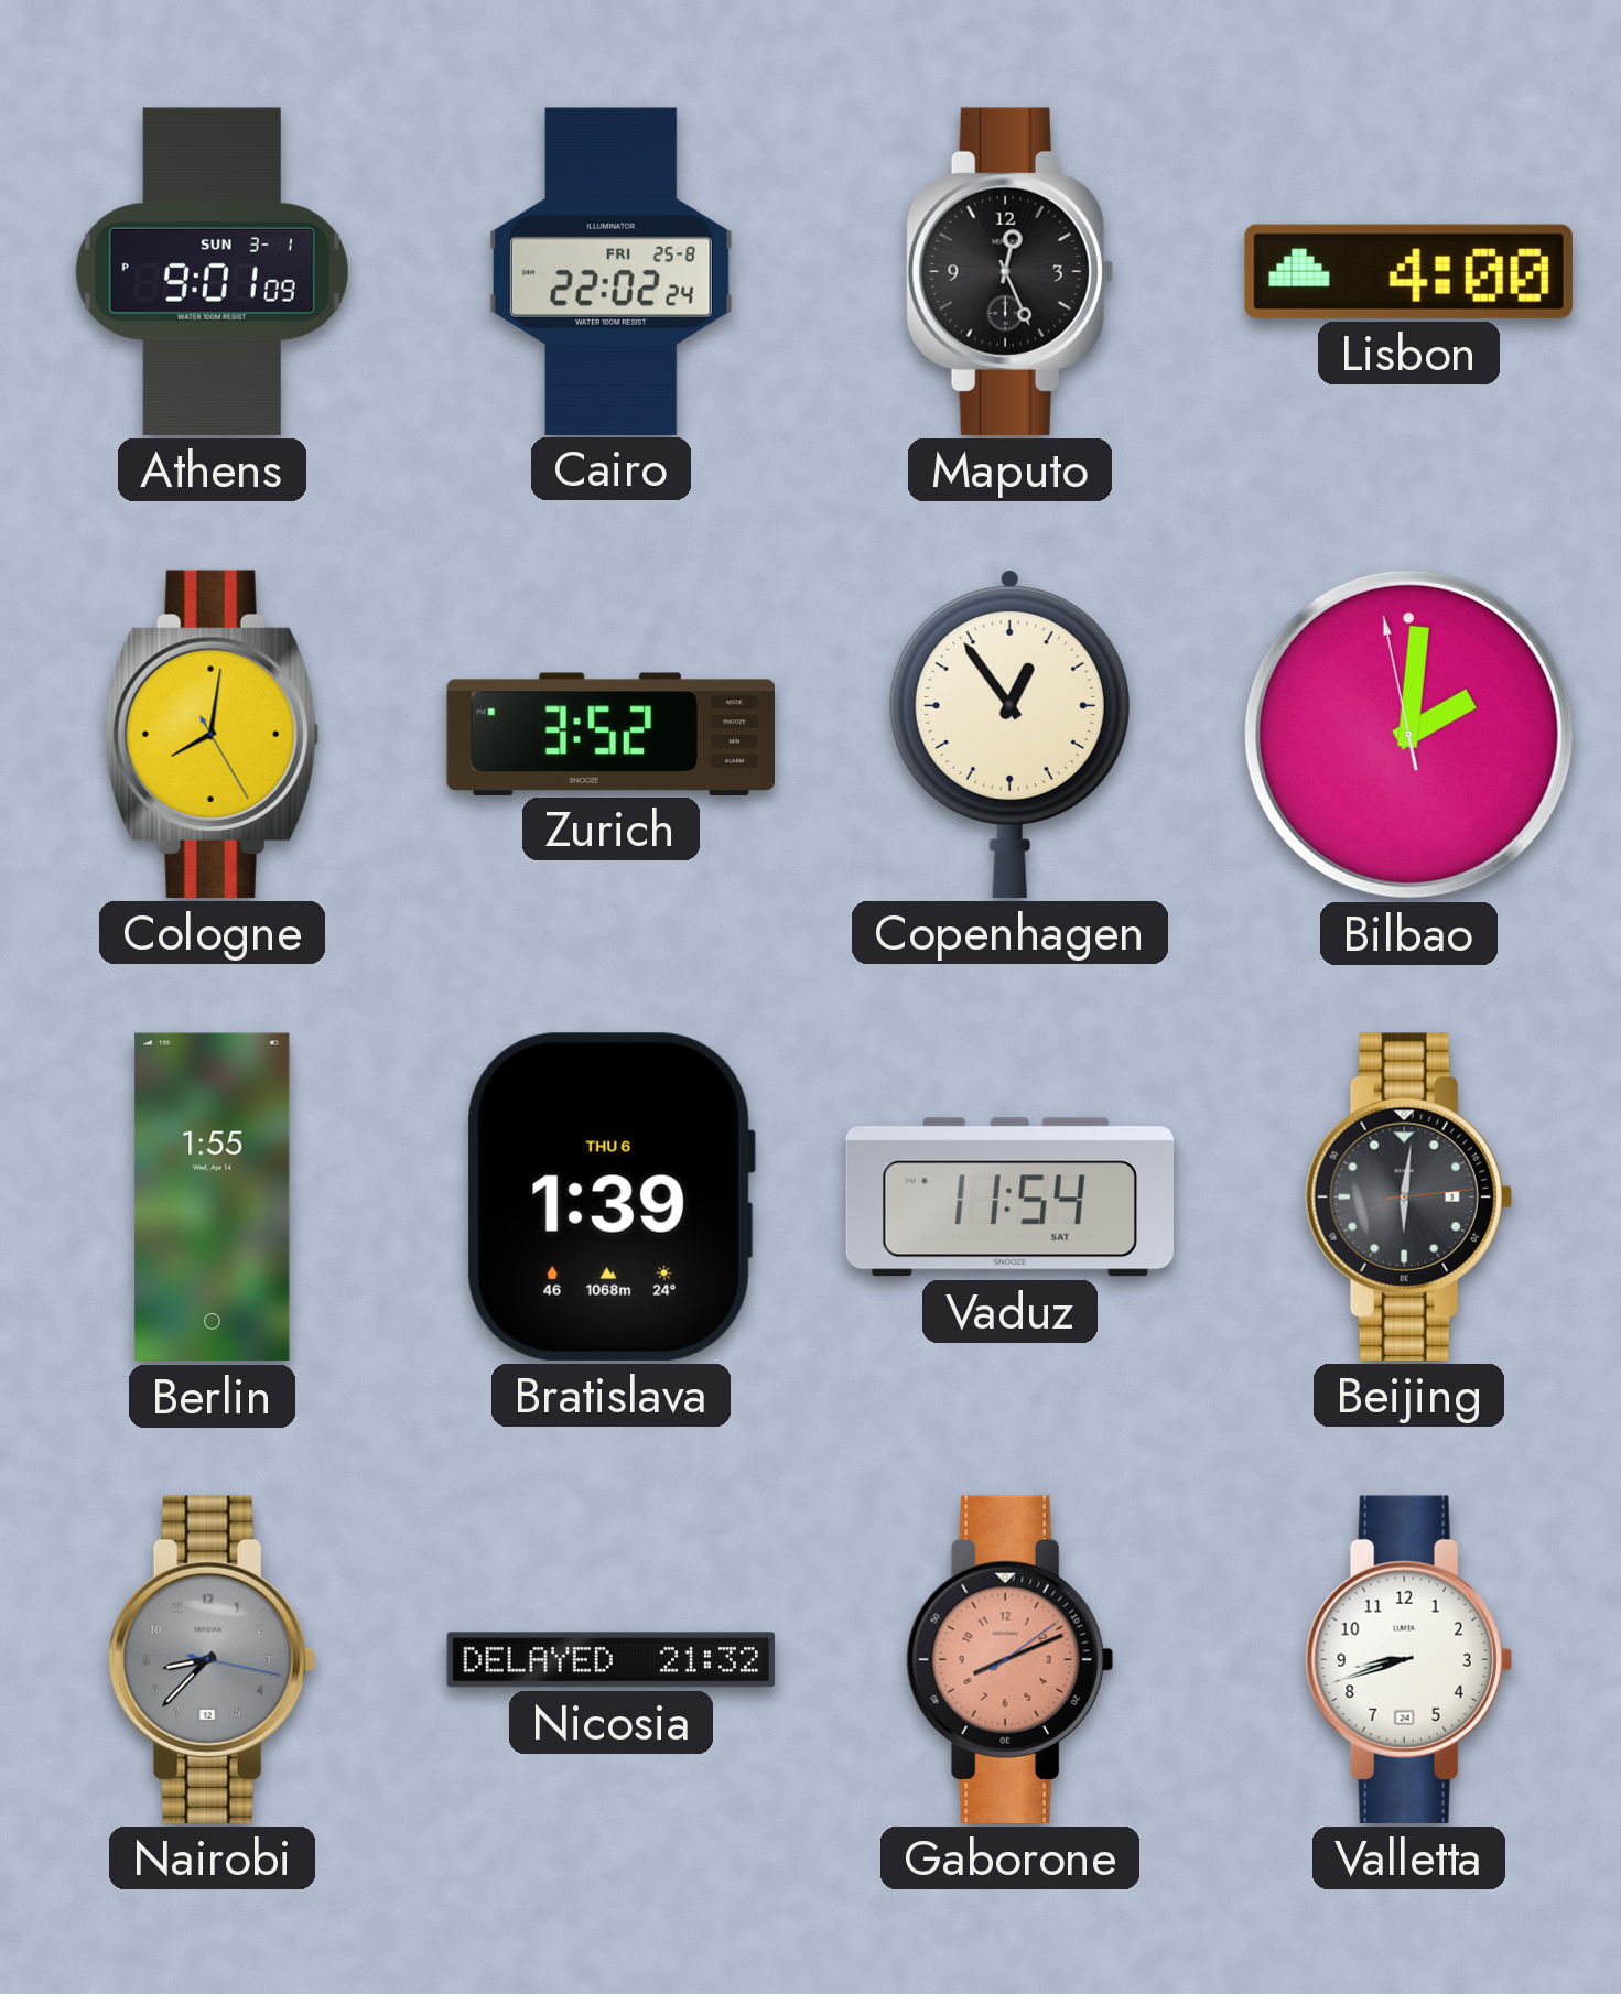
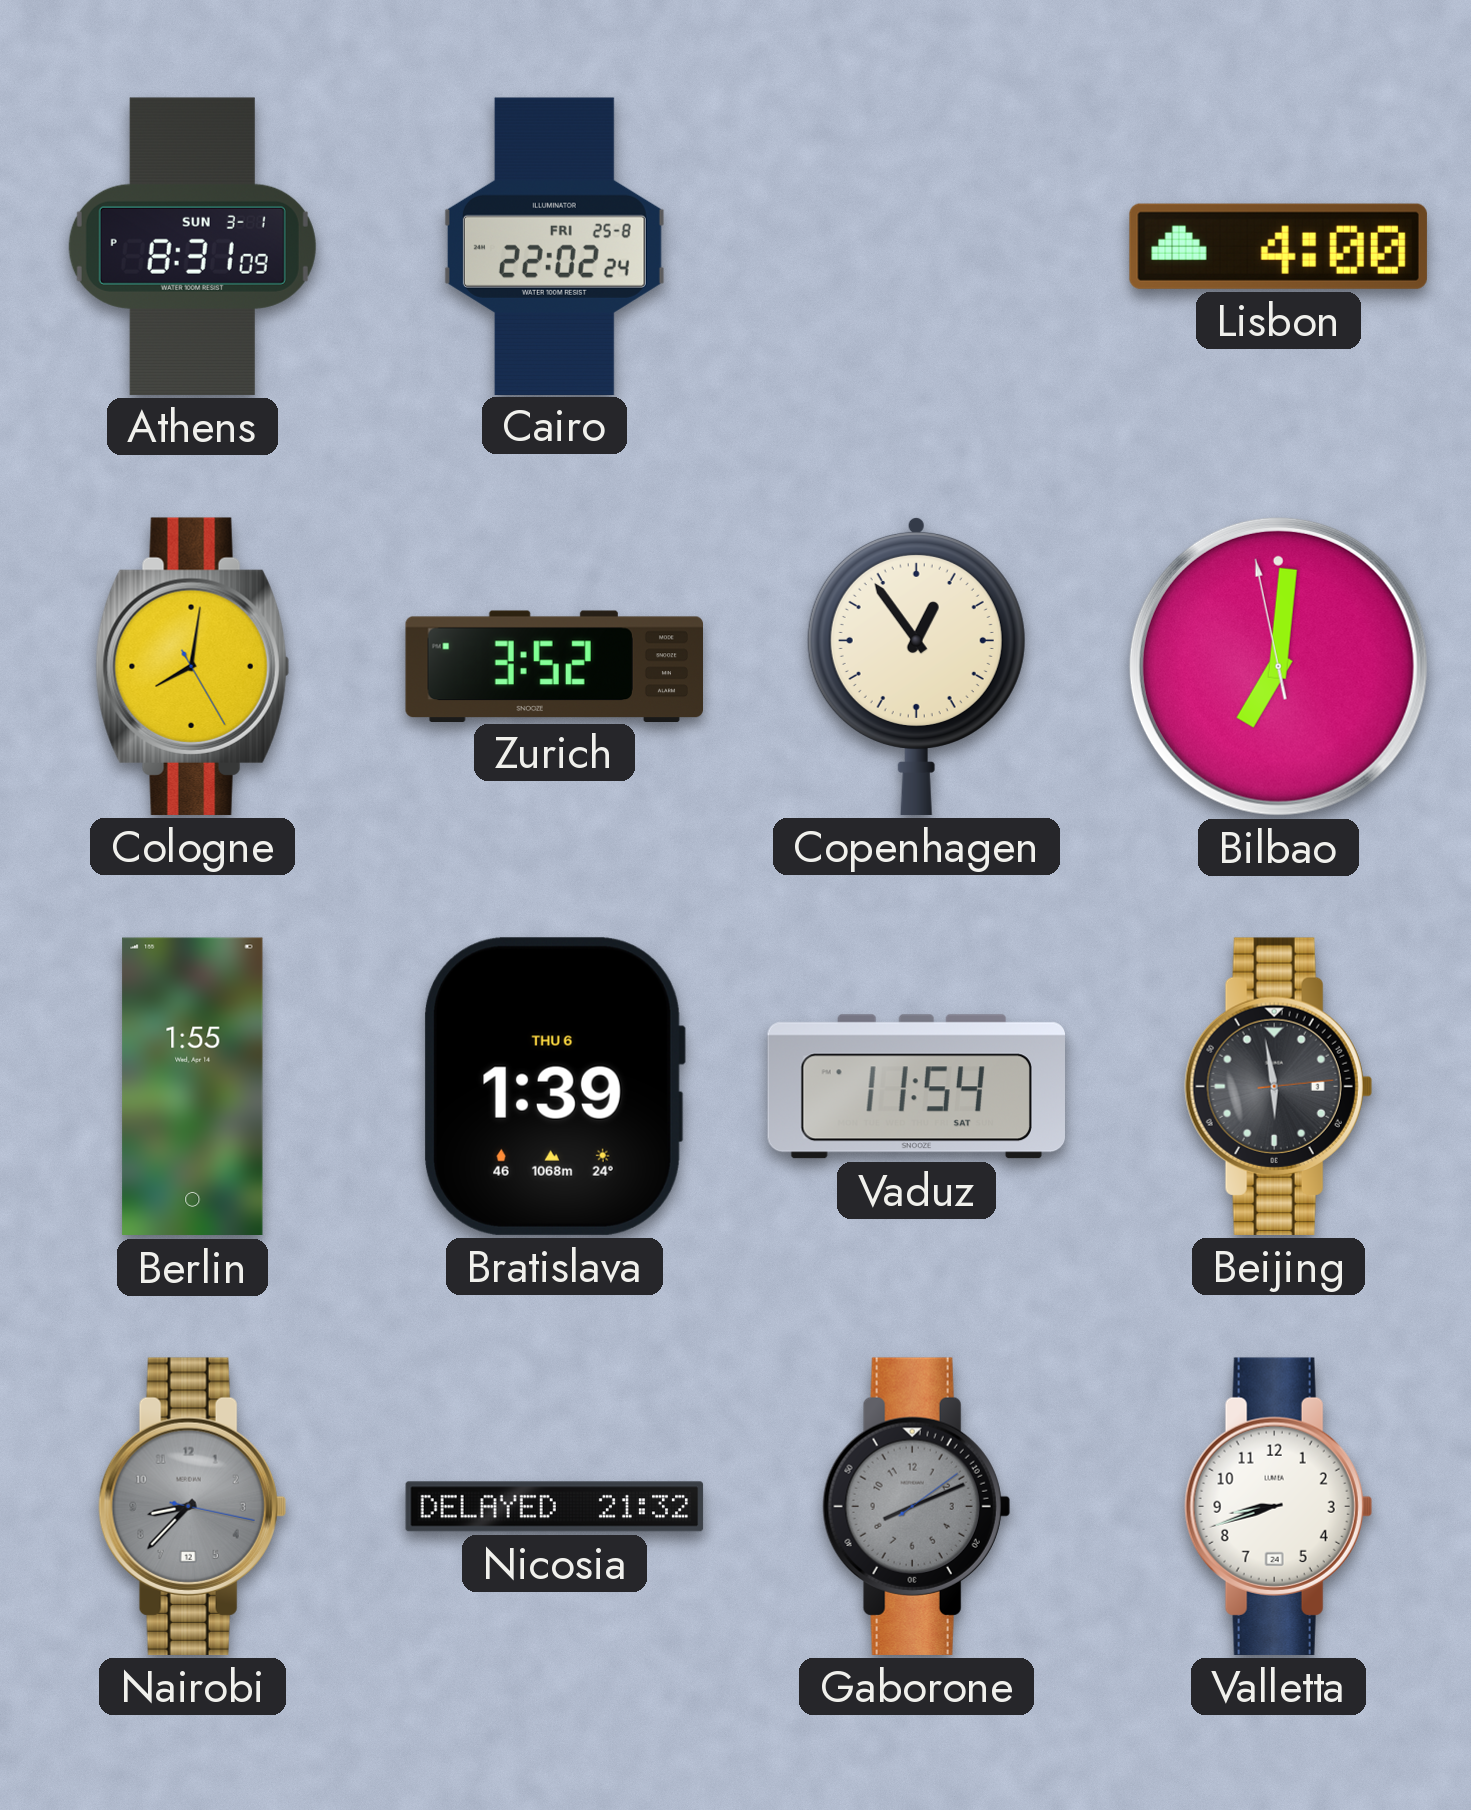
Athens: 9:01 -> 8:31
Maputo: 12:26 -> none
Bilbao: 2:00 -> 7:00
Beijing: 6:01 -> 5:58
Gaborone dial: salmon -> grey
